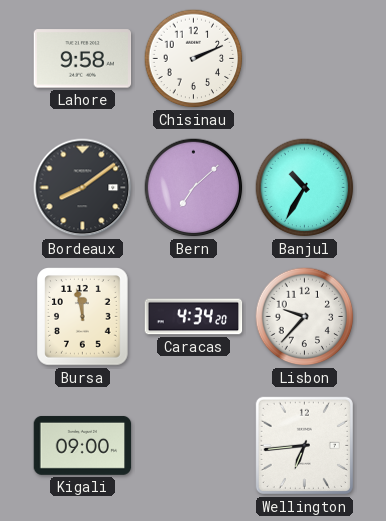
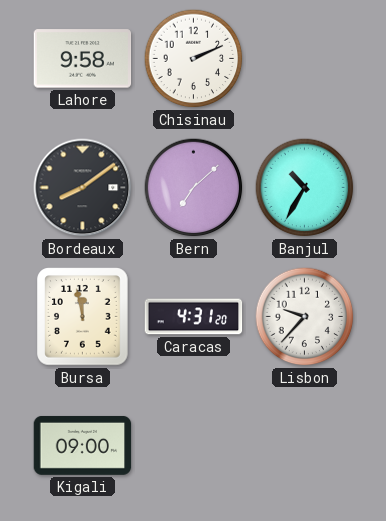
Caracas: 4:34 -> 4:31
Wellington: 6:44 -> none
